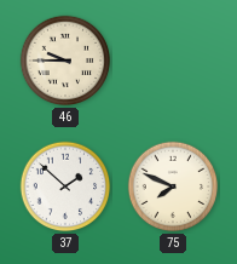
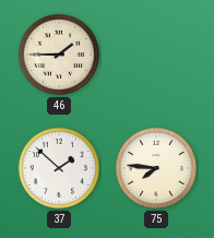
46: 9:45 -> 1:45
75: 7:49 -> 7:46
